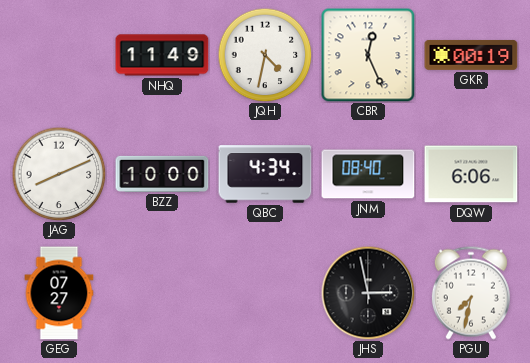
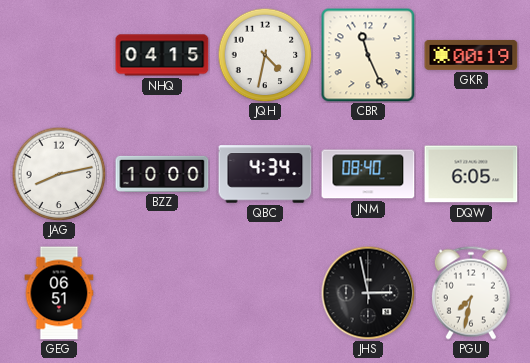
NHQ: 11:49 -> 04:15
CBR: 12:26 -> 11:26
JAG: 8:11 -> 8:13
DQW: 6:06 -> 6:05
GEG: 07:27 -> 06:51
